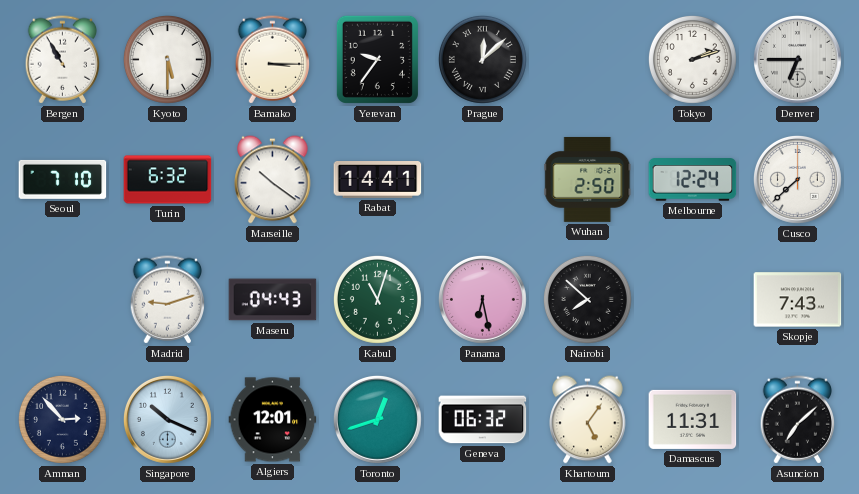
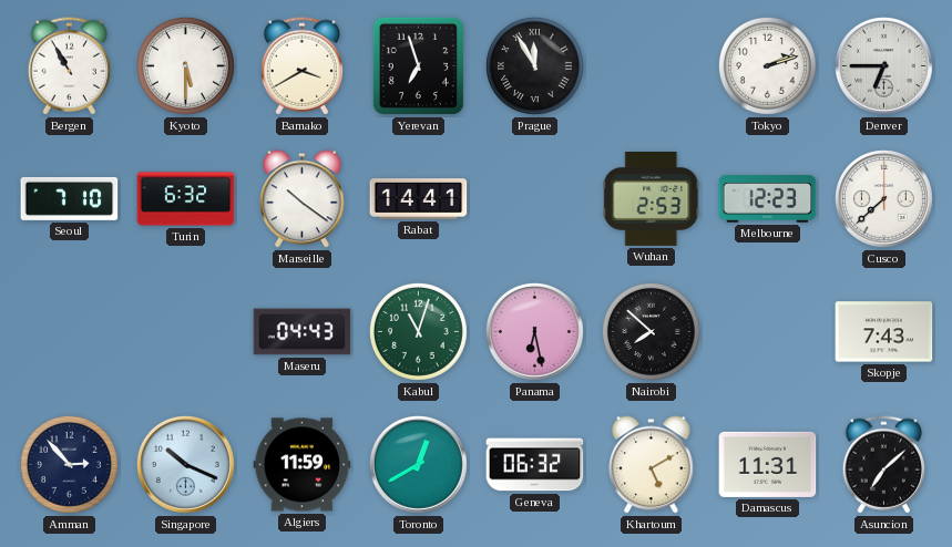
Bamako: 3:15 -> 3:40
Yerevan: 9:36 -> 6:57
Prague: 12:08 -> 11:55
Wuhan: 2:50 -> 2:53
Melbourne: 12:24 -> 12:23
Madrid: 9:12 -> none
Algiers: 12:01 -> 11:59
Toronto: 12:42 -> 12:40
Khartoum: 5:06 -> 5:10
